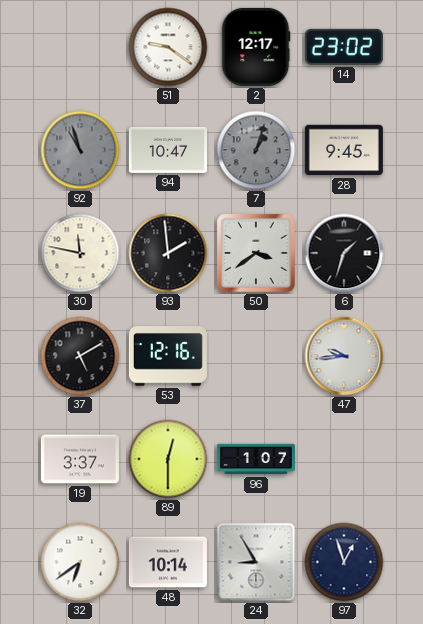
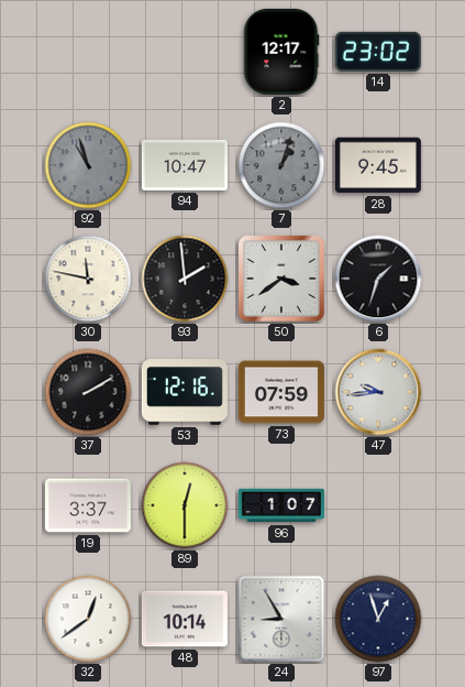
51: 9:21 -> none
37: 5:10 -> 2:10
73: none -> 07:59
32: 6:39 -> 12:39
